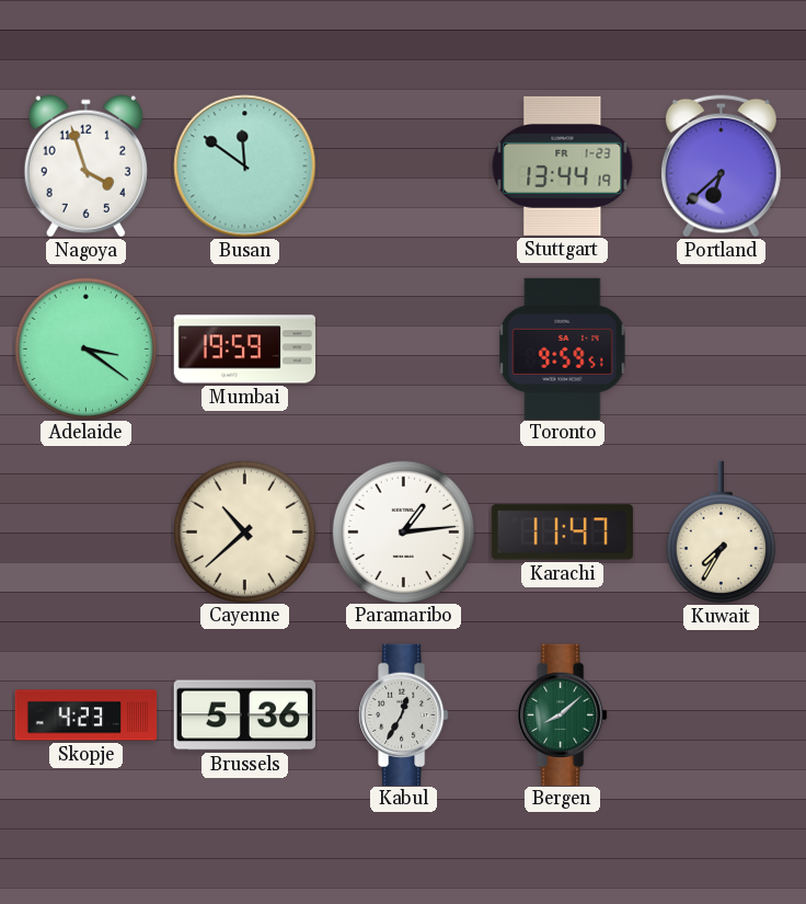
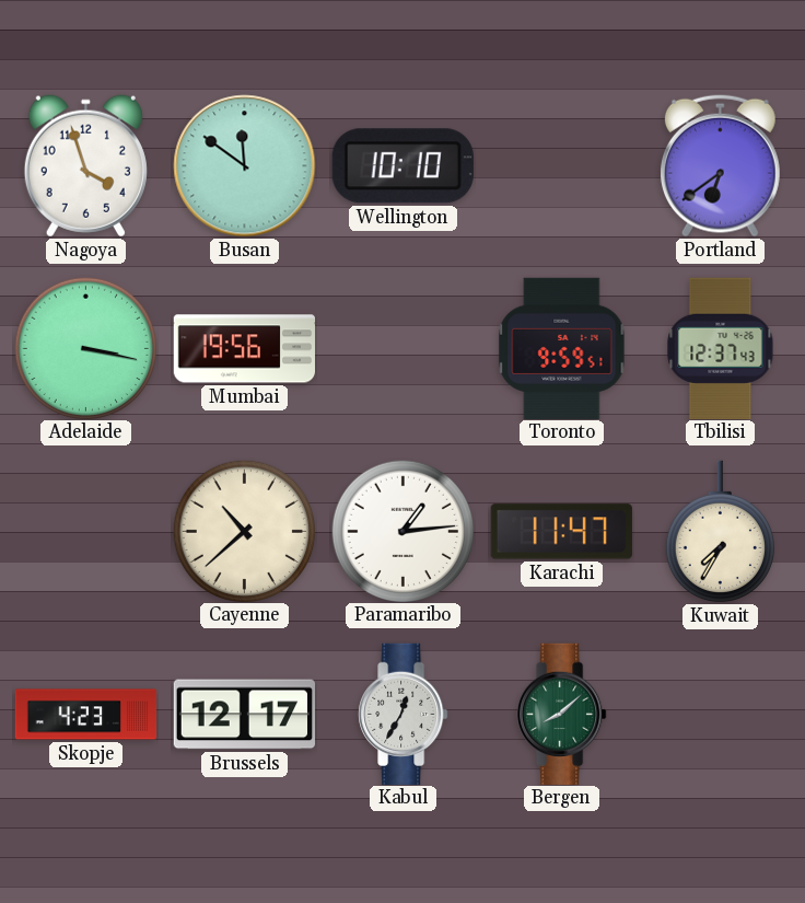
Wellington: none -> 10:10
Stuttgart: 13:44 -> none
Portland: 6:38 -> 6:39
Adelaide: 3:21 -> 3:17
Mumbai: 19:59 -> 19:56
Tbilisi: none -> 12:37
Brussels: 5:36 -> 12:17
